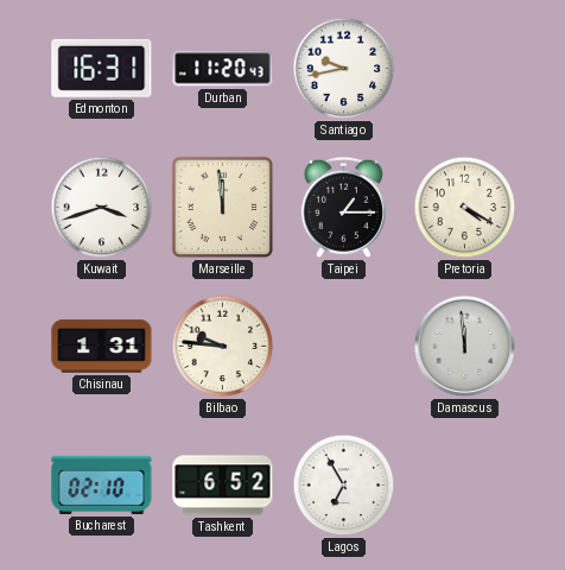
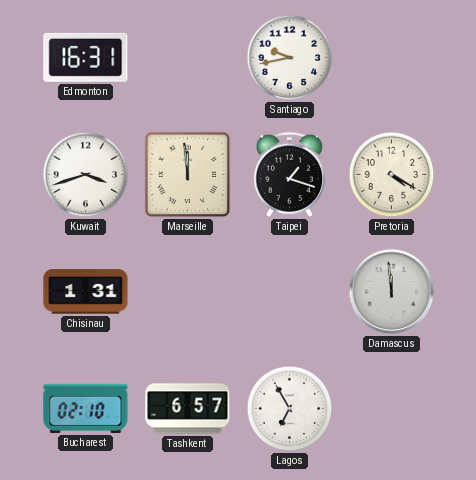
Durban: 11:20 -> none
Taipei: 1:15 -> 1:18
Bilbao: 9:46 -> none
Tashkent: 6:52 -> 6:57
